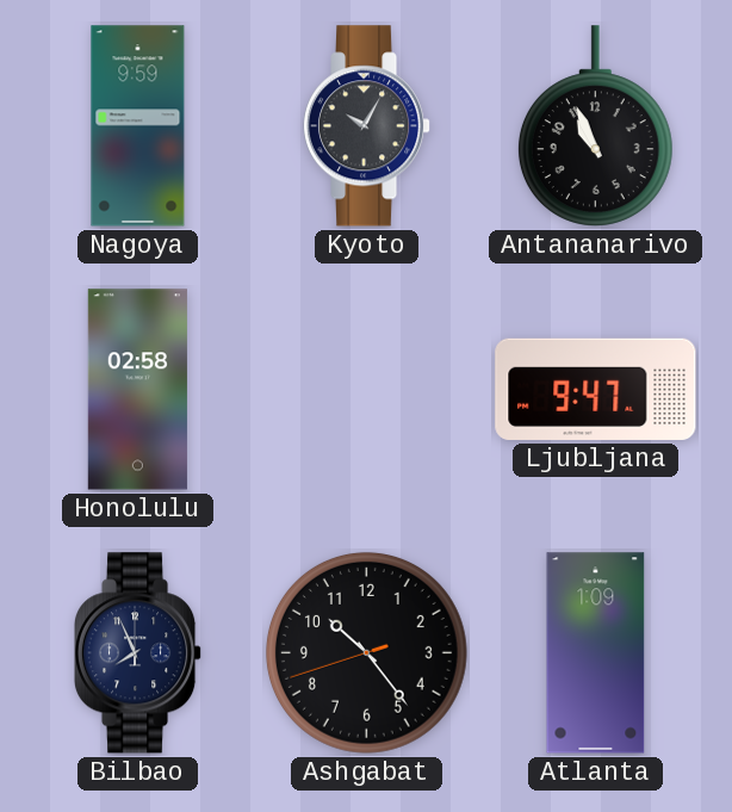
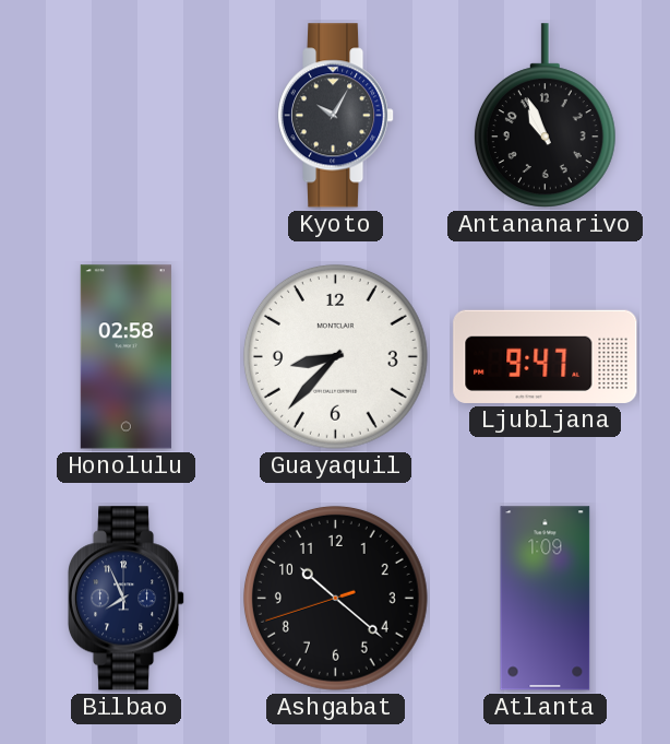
Nagoya: 9:59 -> none
Guayaquil: none -> 8:37
Ashgabat: 10:23 -> 10:21
